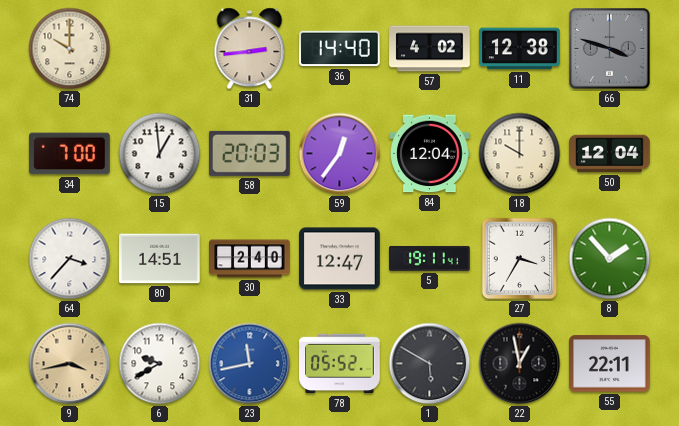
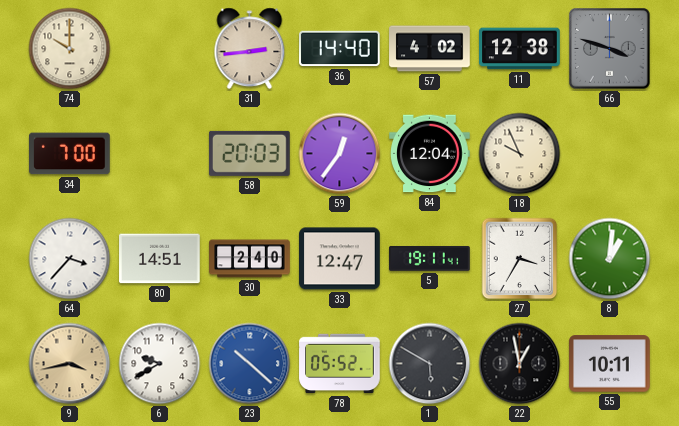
15: 12:59 -> none
18: 10:00 -> 9:56
50: 12:04 -> none
8: 1:53 -> 1:01
23: 11:43 -> 10:22
55: 22:11 -> 10:11
